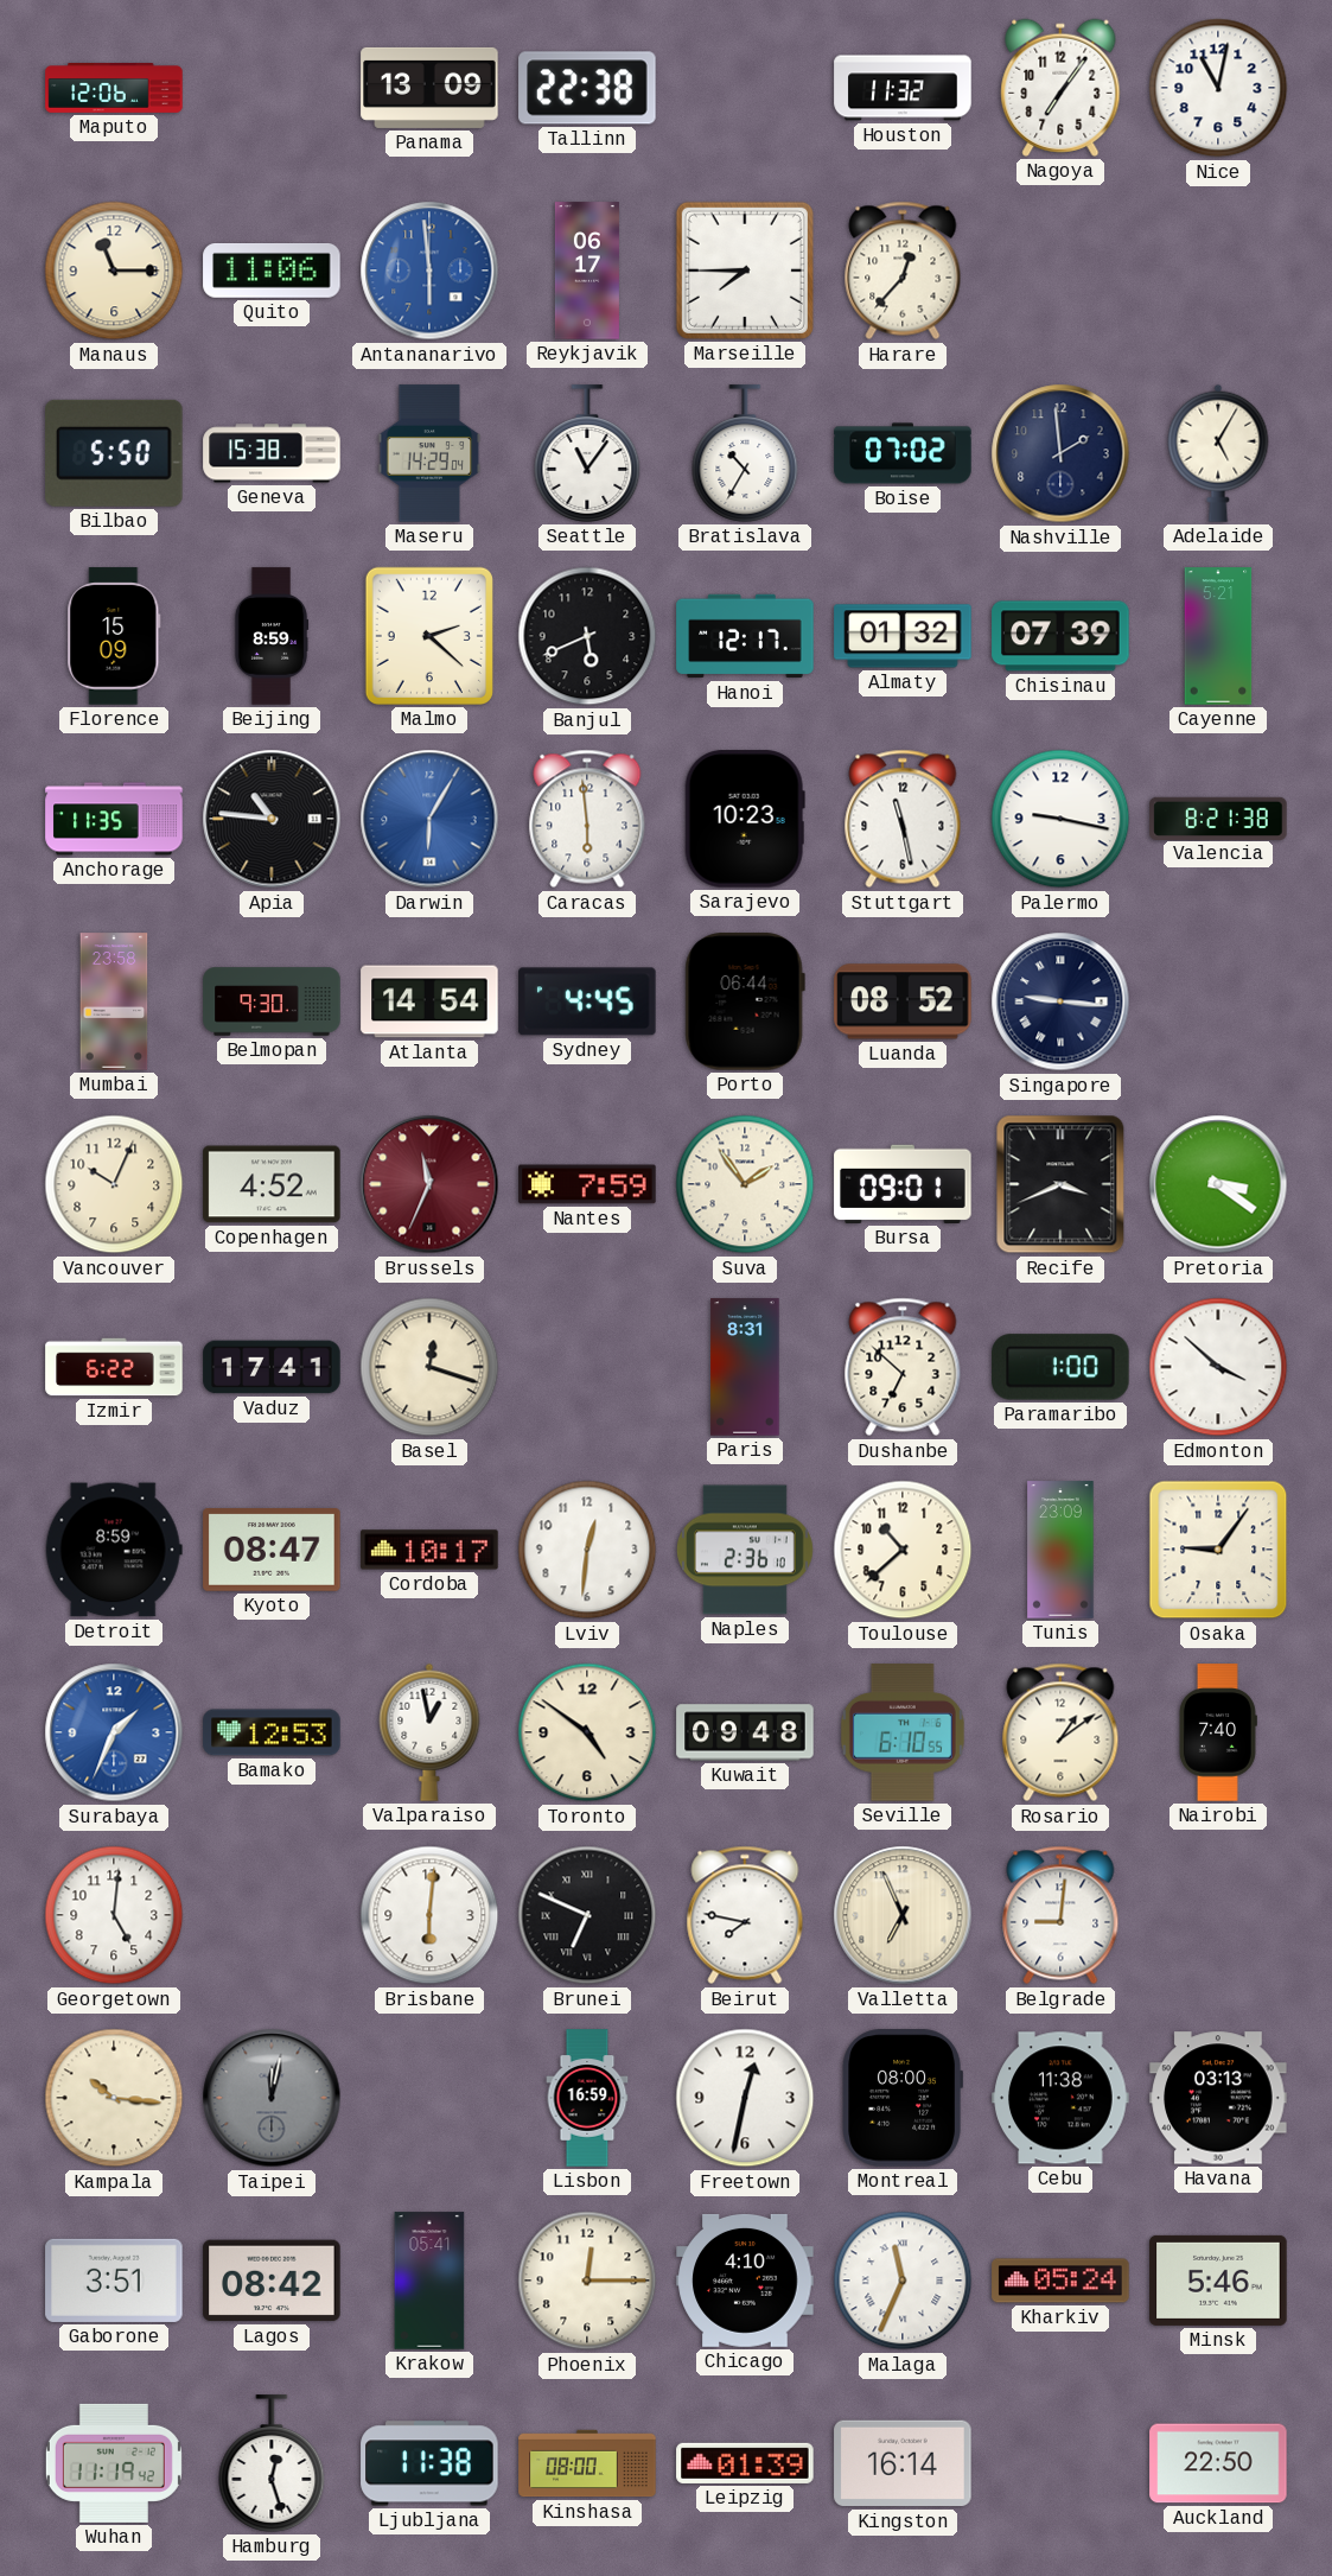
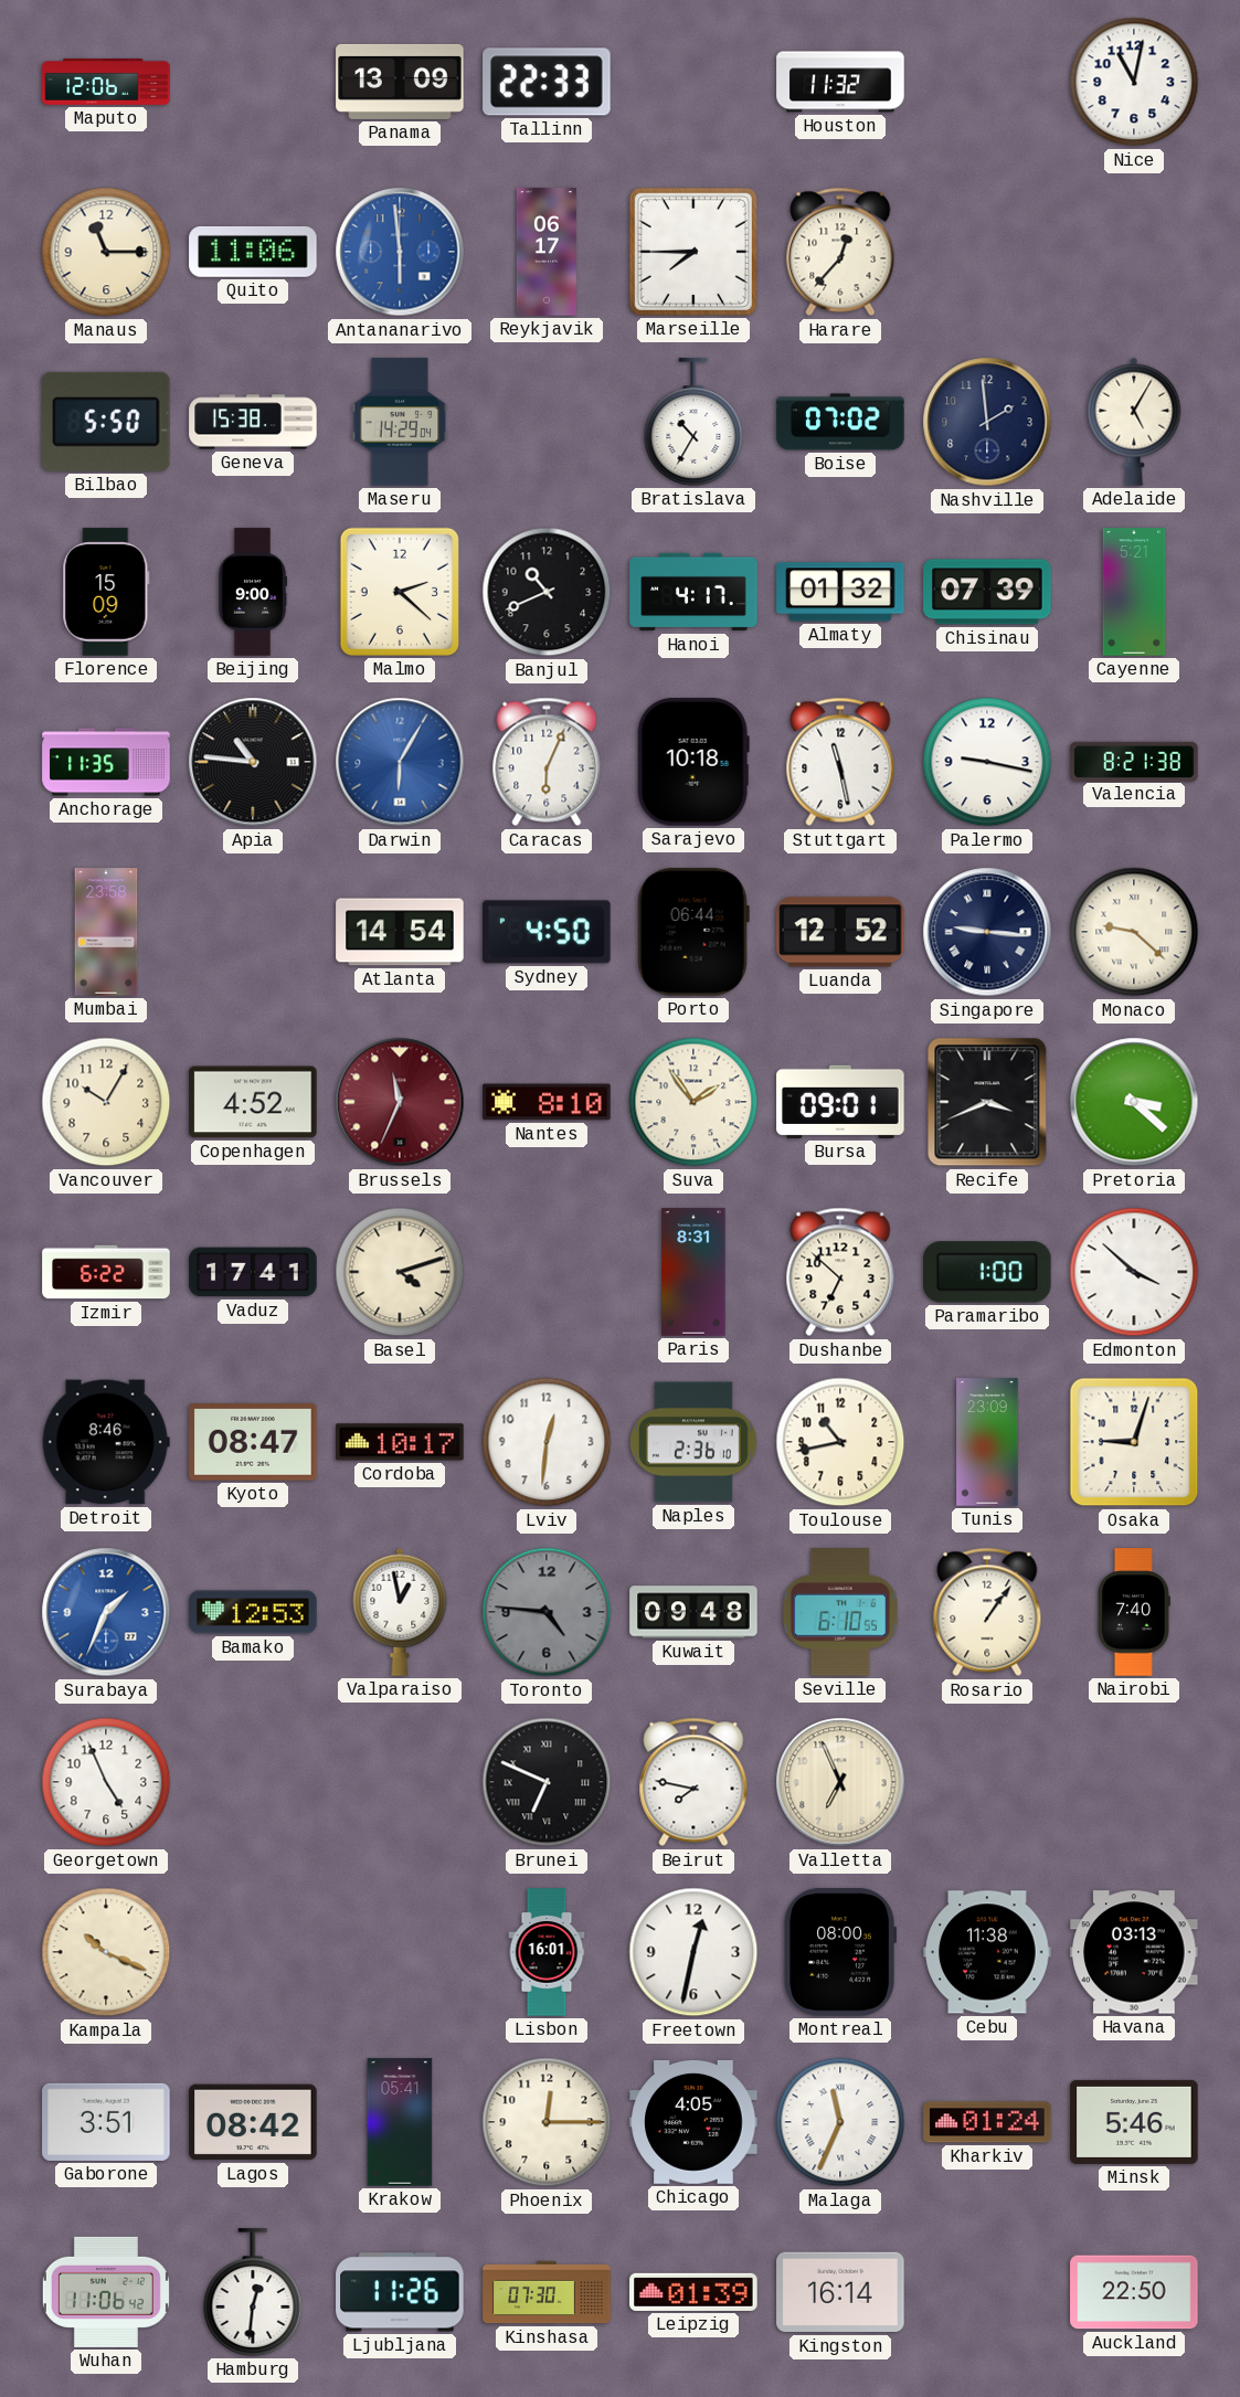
Tallinn: 22:38 -> 22:33
Nagoya: 7:06 -> none
Seattle: 11:06 -> none
Beijing: 8:59 -> 9:00
Banjul: 5:41 -> 10:41
Hanoi: 12:17 -> 4:17
Caracas: 5:59 -> 6:04
Sarajevo: 10:23 -> 10:18
Belmopan: 9:30 -> none
Sydney: 4:45 -> 4:50
Luanda: 08:52 -> 12:52
Monaco: none -> 9:22
Vancouver: 10:04 -> 10:05
Nantes: 7:59 -> 8:10
Pretoria: 3:21 -> 3:22
Basel: 12:18 -> 4:12
Detroit: 8:59 -> 8:46
Toulouse: 10:38 -> 10:43
Osaka: 9:06 -> 9:03
Toronto: 4:51 -> 4:46
Toronto dial: cream -> grey
Rosario: 1:09 -> 1:06
Georgetown: 5:01 -> 4:56
Brisbane: 6:01 -> none
Belgrade: 9:01 -> none
Kampala: 10:16 -> 10:19
Taipei: 12:02 -> none
Lisbon: 16:59 -> 16:01
Chicago: 4:10 -> 4:05
Kharkiv: 05:24 -> 01:24
Wuhan: 11:19 -> 11:06
Hamburg: 12:27 -> 12:31
Ljubljana: 11:38 -> 11:26
Kinshasa: 08:00 -> 07:30
